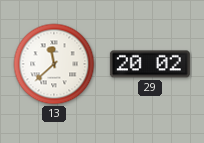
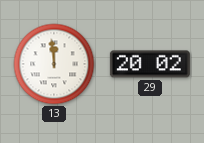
13: 11:38 -> 11:59
